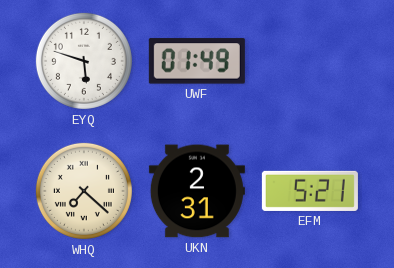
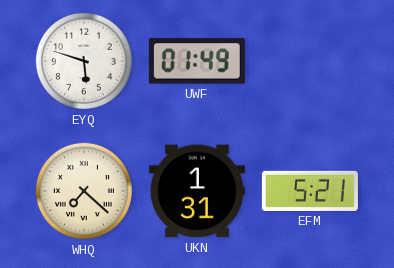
UKN: 2:31 -> 1:31
